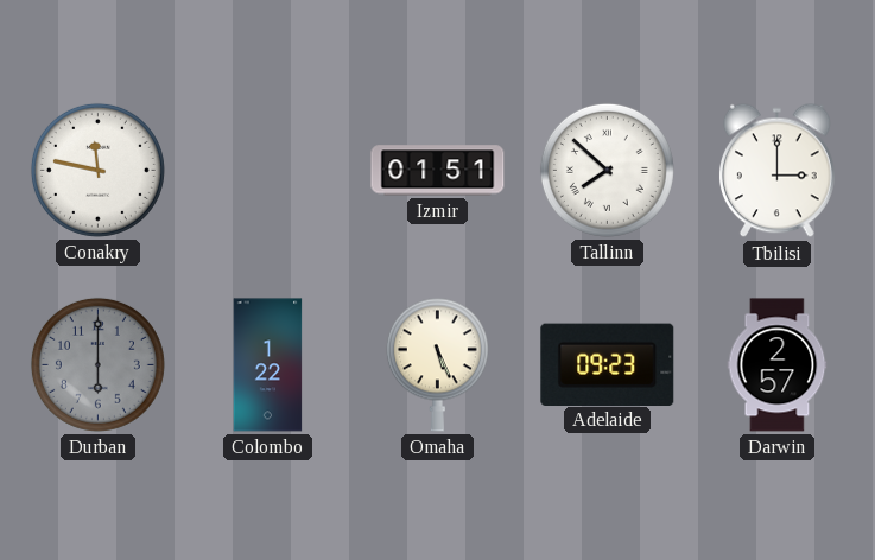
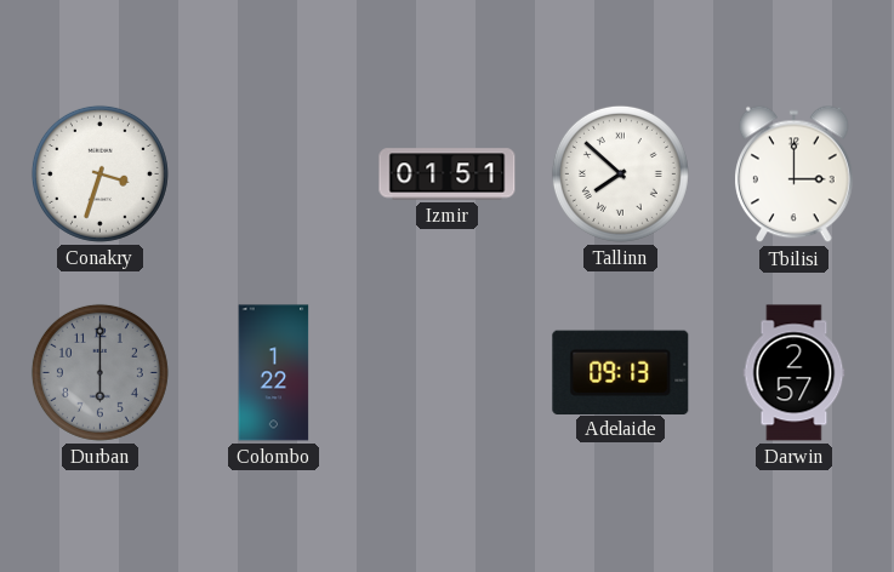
Conakry: 11:47 -> 3:33
Omaha: 5:26 -> none
Adelaide: 09:23 -> 09:13
